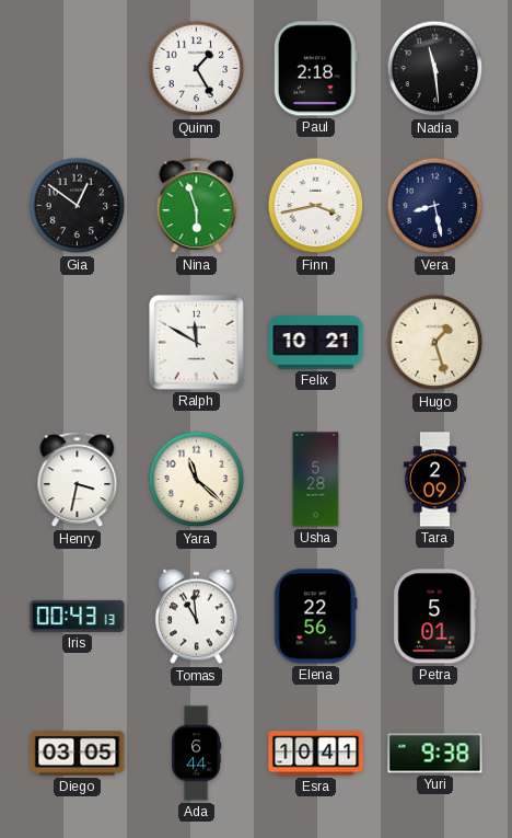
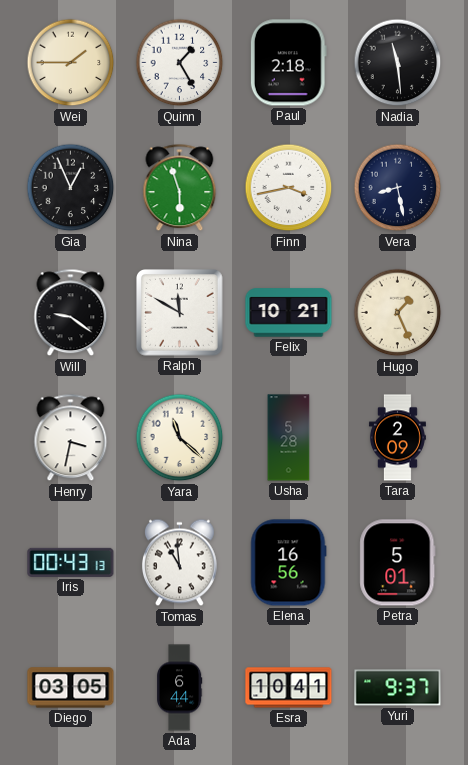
Wei: none -> 1:45
Gia: 12:51 -> 12:56
Will: none -> 9:21
Hugo: 1:27 -> 1:26
Elena: 22:56 -> 16:56
Yuri: 9:38 -> 9:37
